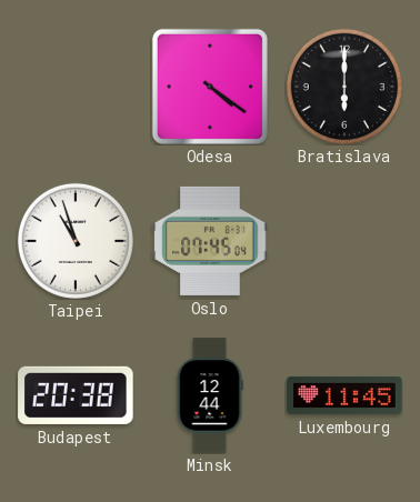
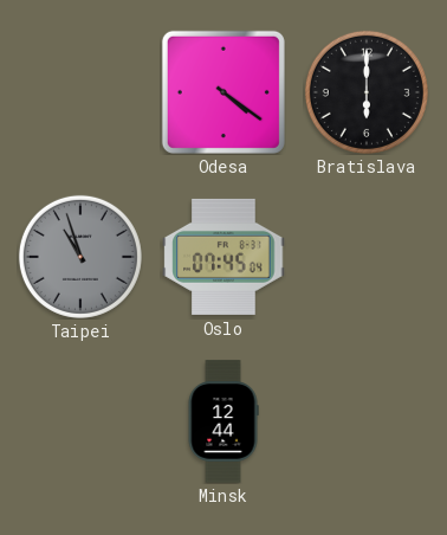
Taipei dial: white -> grey
Budapest: 20:38 -> none
Luxembourg: 11:45 -> none
